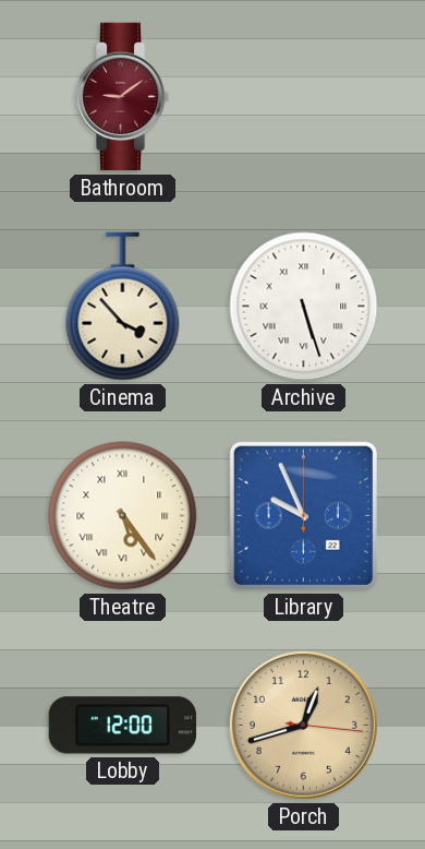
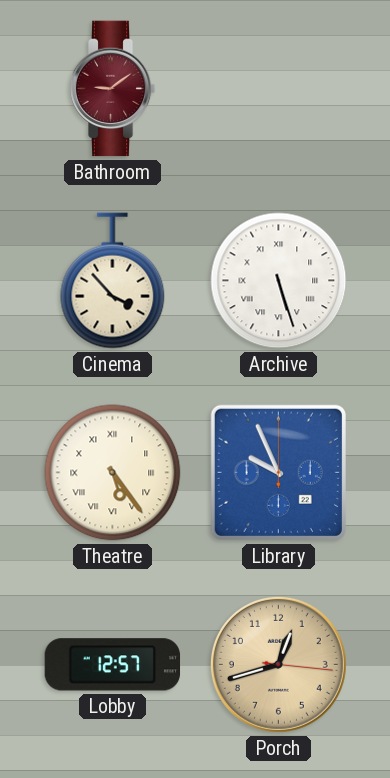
Lobby: 12:00 -> 12:57
